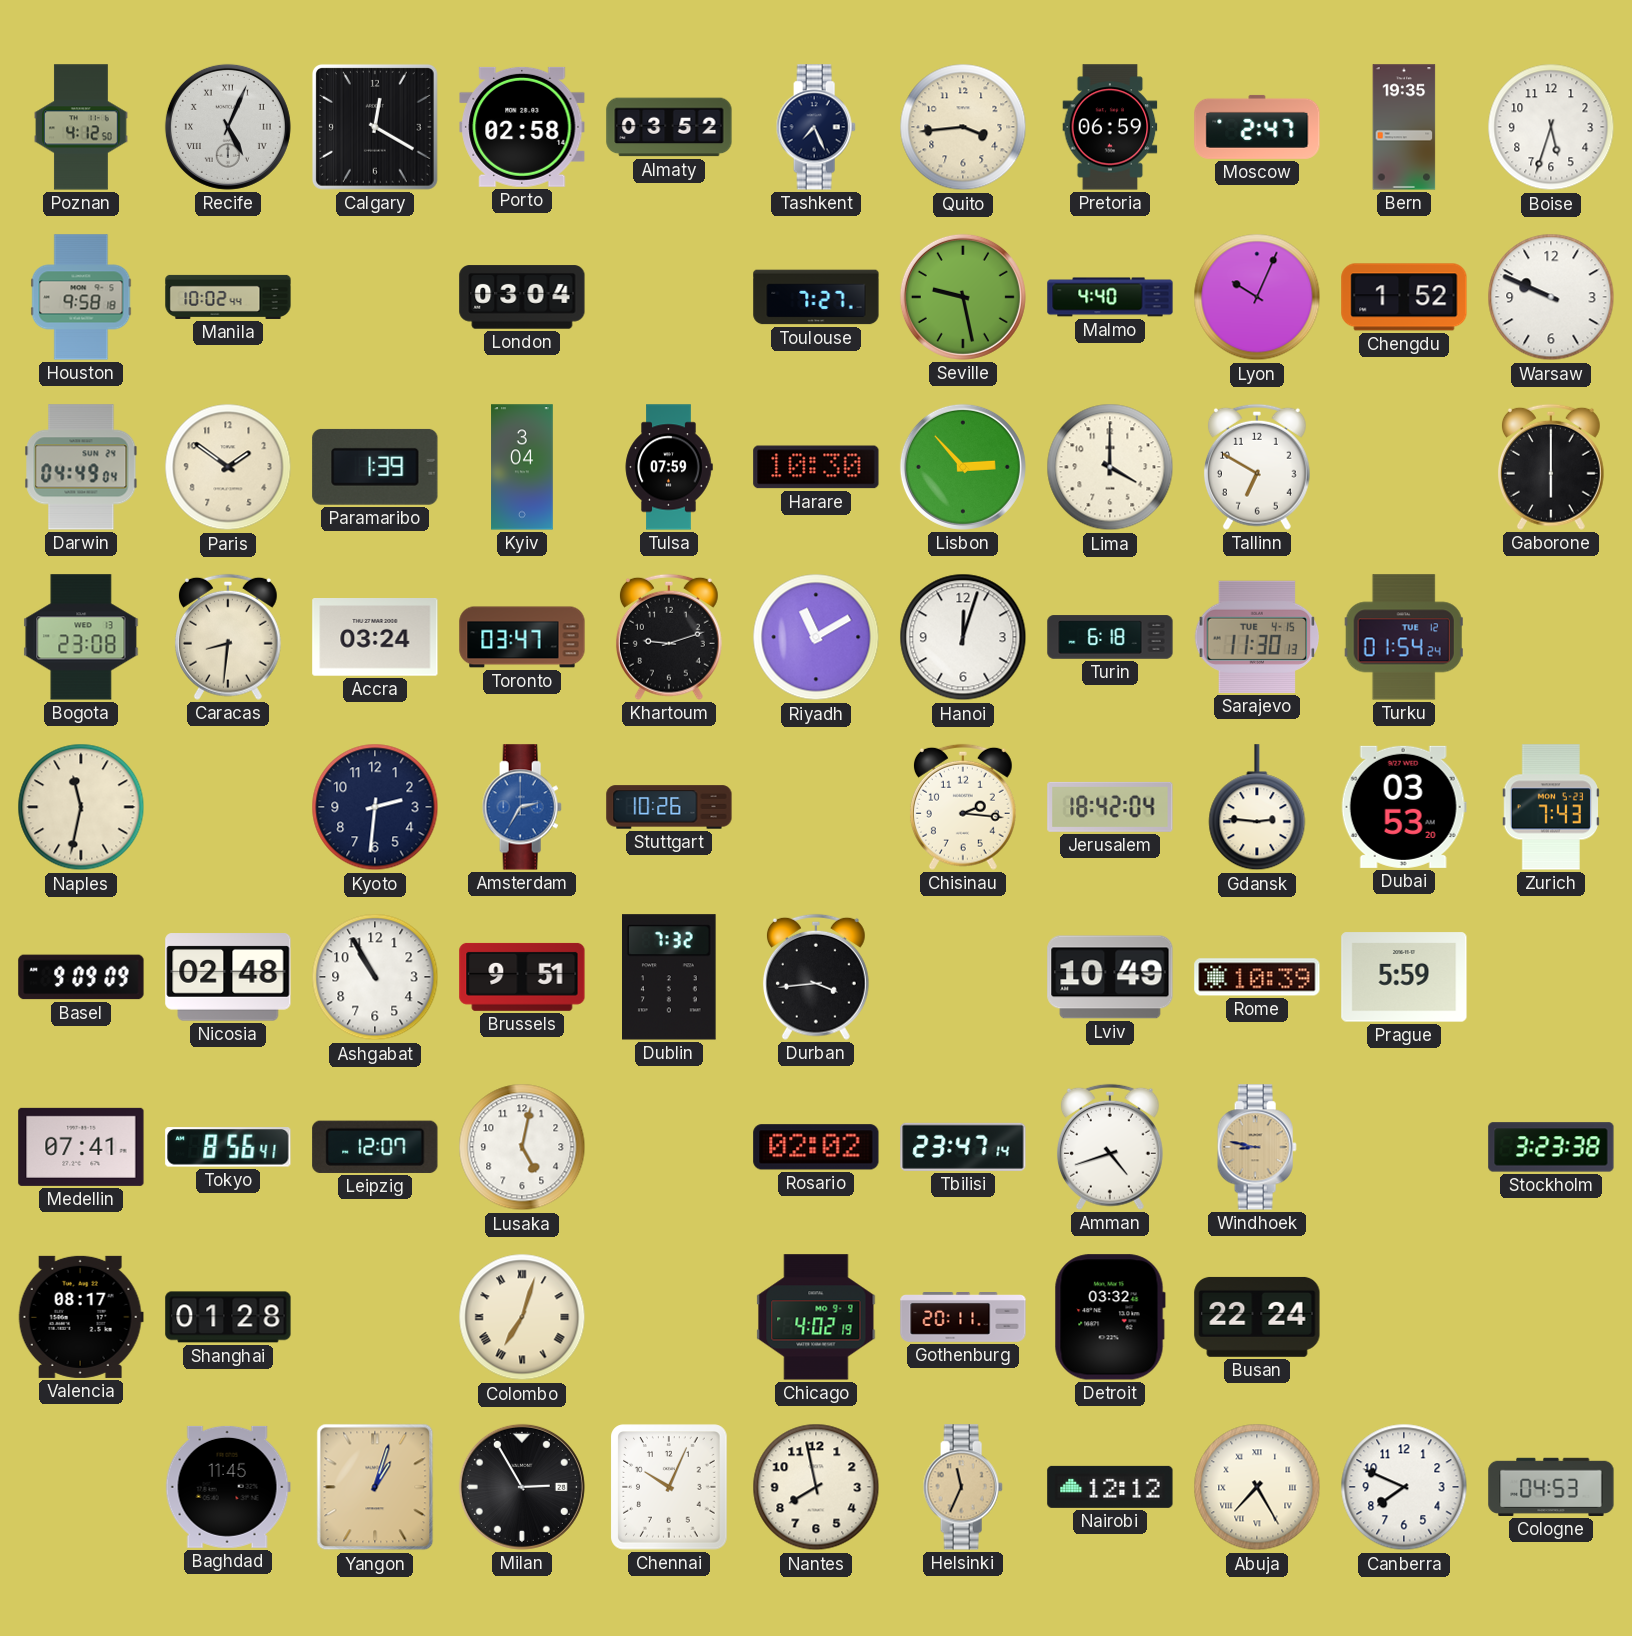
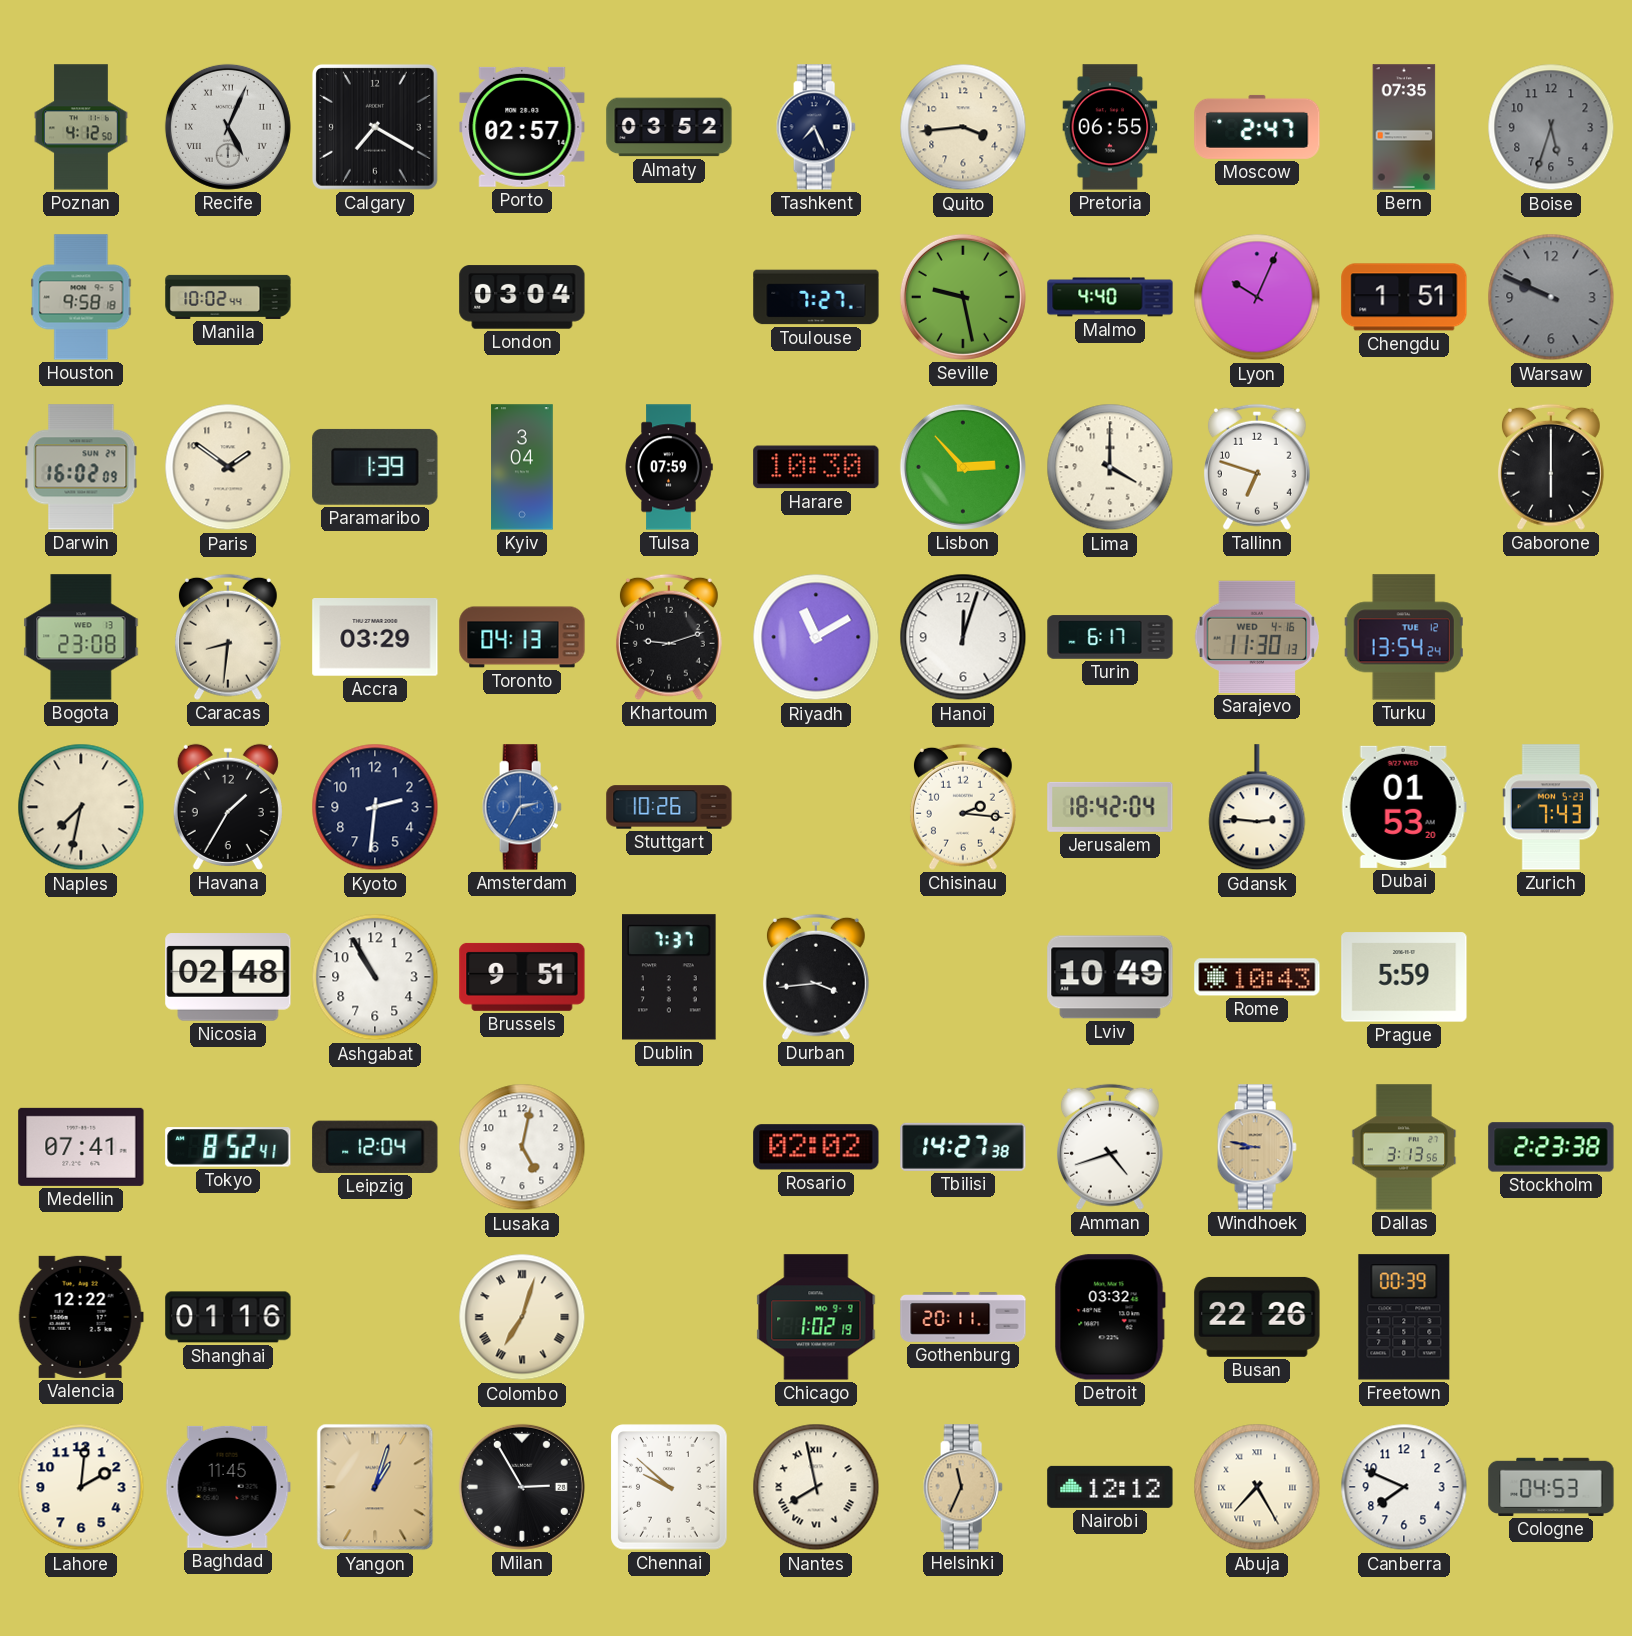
Calgary: 12:20 -> 7:20
Porto: 02:58 -> 02:57
Pretoria: 06:59 -> 06:55
Bern: 19:35 -> 07:35
Boise dial: white -> grey
Chengdu: 1:52 -> 1:51
Warsaw dial: white -> grey
Darwin: 04:49 -> 16:02
Tallinn: 6:50 -> 6:48
Accra: 03:24 -> 03:29
Toronto: 03:47 -> 04:13
Turin: 6:18 -> 6:17
Sarajevo date: TUE 4-15 -> WED 4-16
Turku: 01:54 -> 13:54
Naples: 11:32 -> 7:32
Havana: none -> 1:35
Dubai: 03:53 -> 01:53
Basel: 9:09 -> none
Dublin: 7:32 -> 7:37
Rome: 10:39 -> 10:43
Tokyo: 8:56 -> 8:52
Leipzig: 12:07 -> 12:04
Tbilisi: 23:47 -> 14:27
Dallas: none -> 3:13
Stockholm: 3:23 -> 2:23
Valencia: 08:17 -> 12:22
Shanghai: 01:28 -> 01:16
Chicago: 4:02 -> 1:02
Busan: 22:24 -> 22:26
Freetown: none -> 00:39
Lahore: none -> 2:01
Chennai: 10:04 -> 9:52
Nantes numerals: Arabic -> Roman
